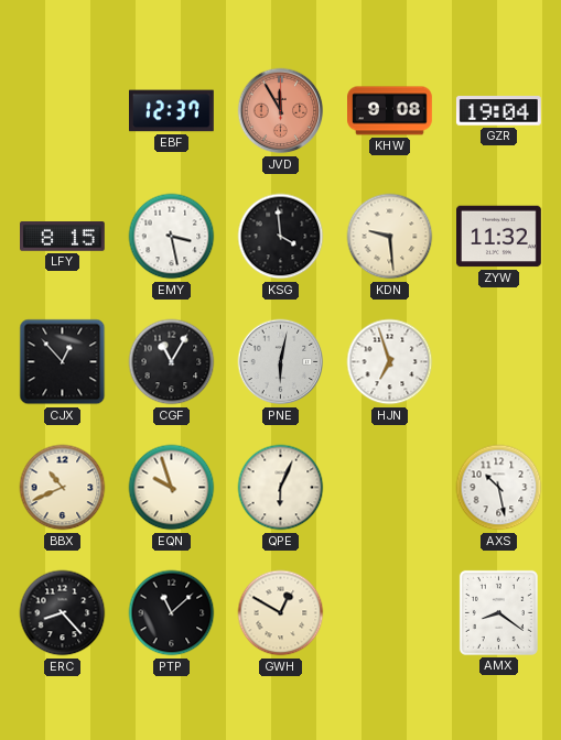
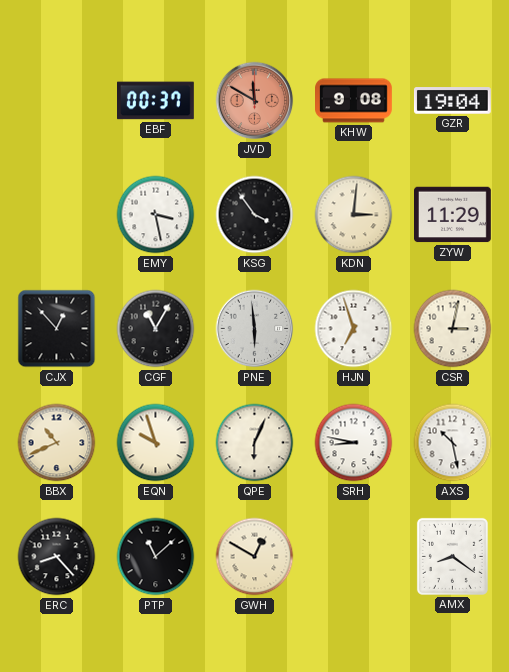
EBF: 12:37 -> 00:37
JVD: 11:55 -> 11:50
LFY: 8:15 -> none
KSG: 3:59 -> 3:54
KDN: 9:29 -> 3:01
ZYW: 11:32 -> 11:29
PNE: 6:02 -> 5:59
CSR: none -> 3:02
SRH: none -> 8:47
